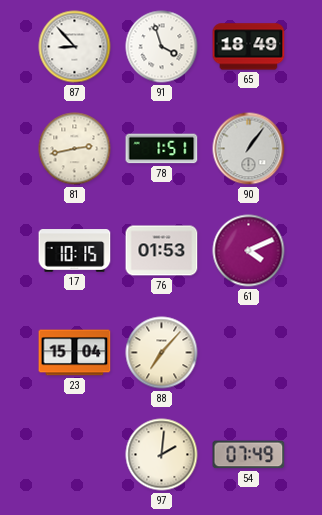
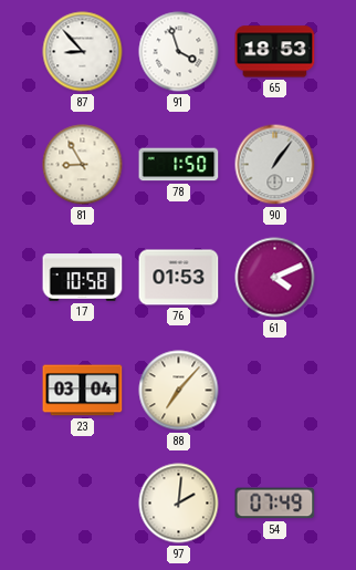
65: 18:49 -> 18:53
81: 2:43 -> 8:55
78: 1:51 -> 1:50
17: 10:15 -> 10:58
23: 15:04 -> 03:04
